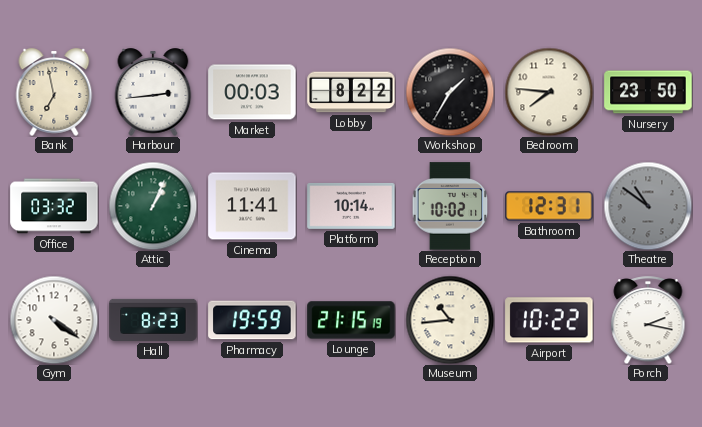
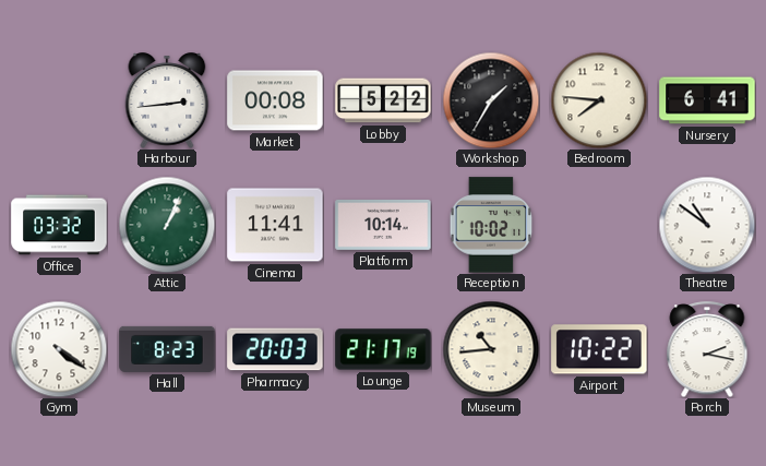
Bank: 6:58 -> none
Market: 00:03 -> 00:08
Lobby: 8:22 -> 5:22
Nursery: 23:50 -> 6:41
Bathroom: 12:31 -> none
Theatre dial: grey -> white
Pharmacy: 19:59 -> 20:03
Lounge: 21:15 -> 21:17
